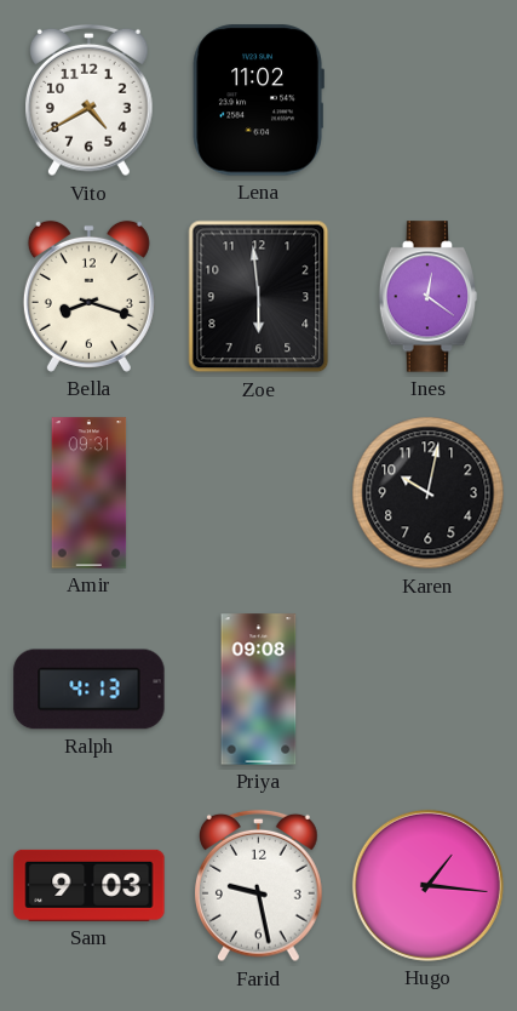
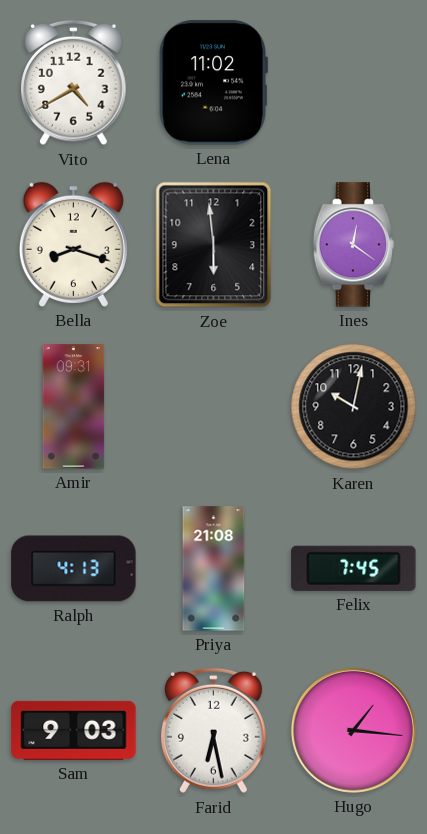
Priya: 09:08 -> 21:08
Felix: none -> 7:45
Farid: 9:28 -> 6:28
